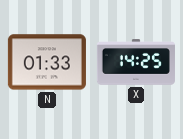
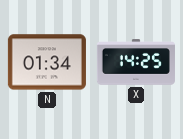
N: 01:33 -> 01:34
